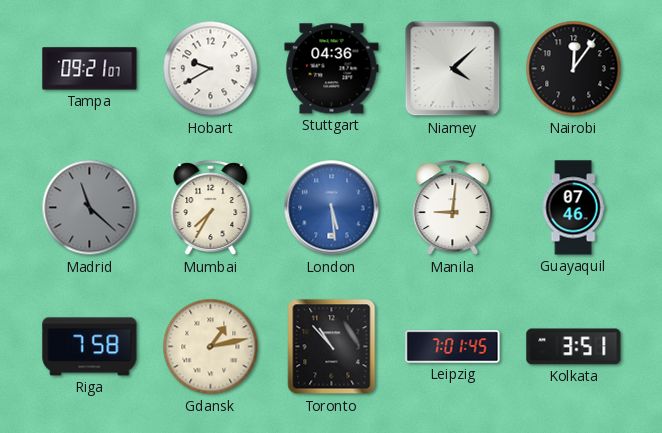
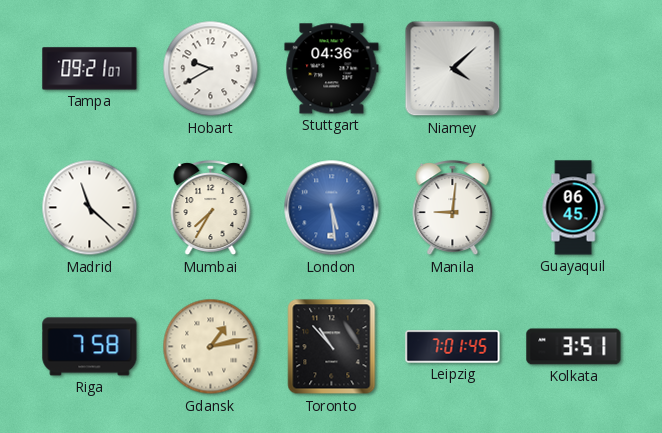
Nairobi: 12:06 -> none
Madrid dial: grey -> white
Guayaquil: 07:46 -> 06:45
